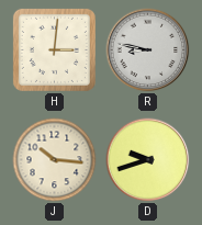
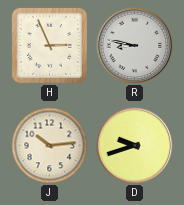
H: 3:01 -> 2:56
J: 10:16 -> 10:14
